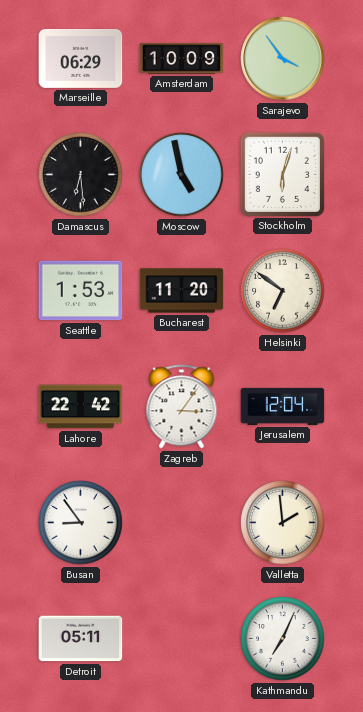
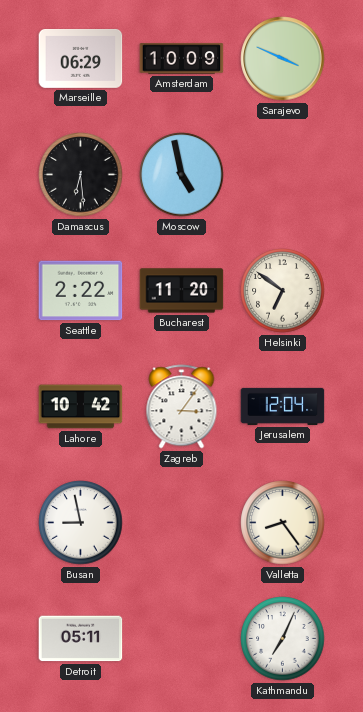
Sarajevo: 3:54 -> 3:49
Stockholm: 6:03 -> none
Seattle: 1:53 -> 2:22
Lahore: 22:42 -> 10:42
Busan: 8:54 -> 8:58
Valletta: 1:59 -> 8:24
